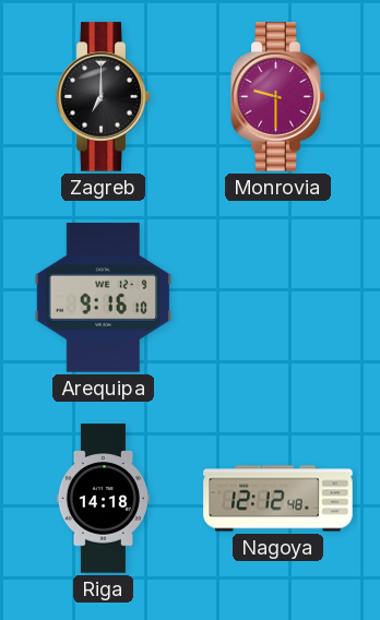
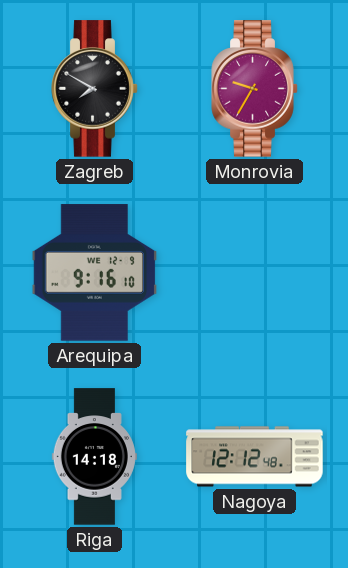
Zagreb: 7:00 -> 7:50
Monrovia: 9:30 -> 9:35
